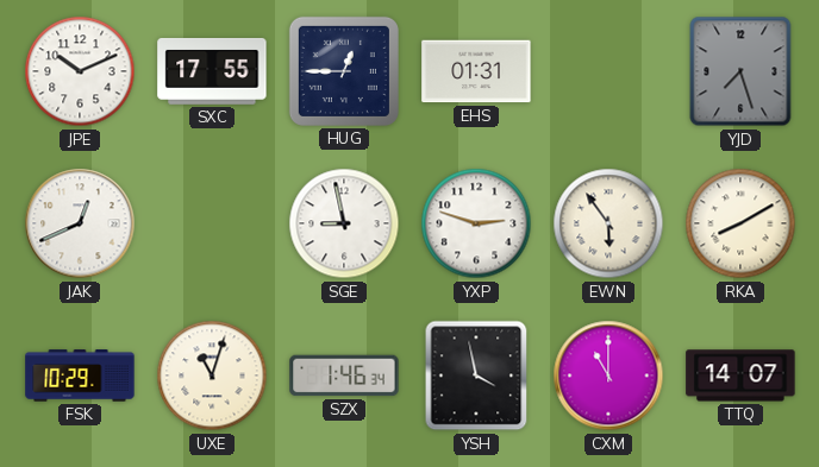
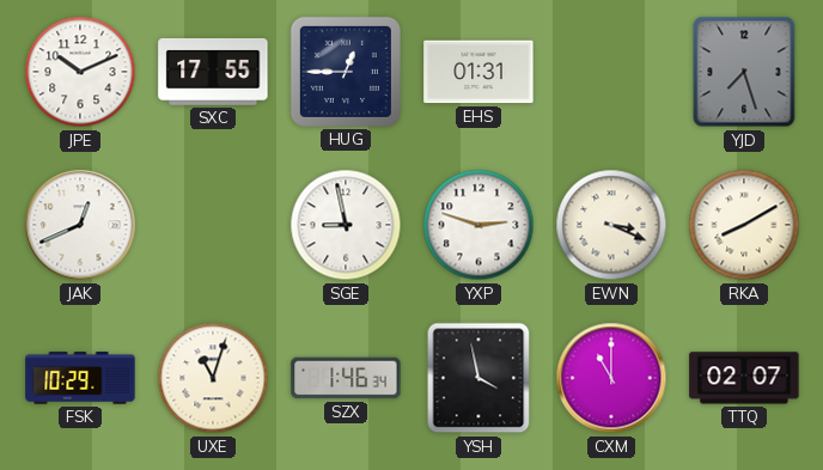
EWN: 5:54 -> 3:19
TTQ: 14:07 -> 02:07
